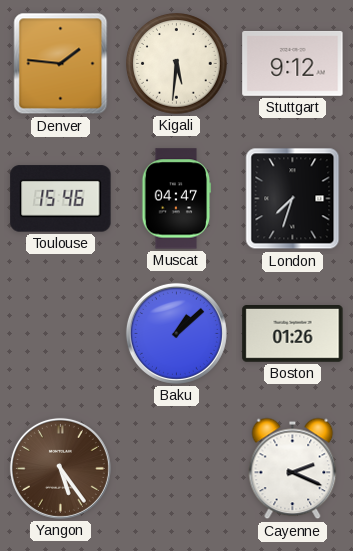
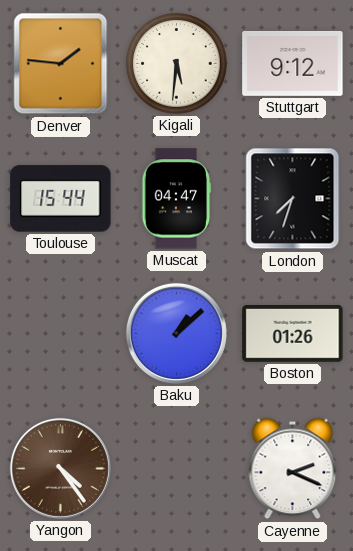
Toulouse: 15:46 -> 15:44
Yangon: 5:24 -> 4:24
